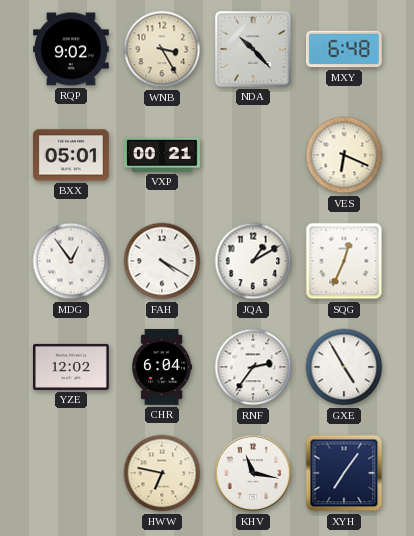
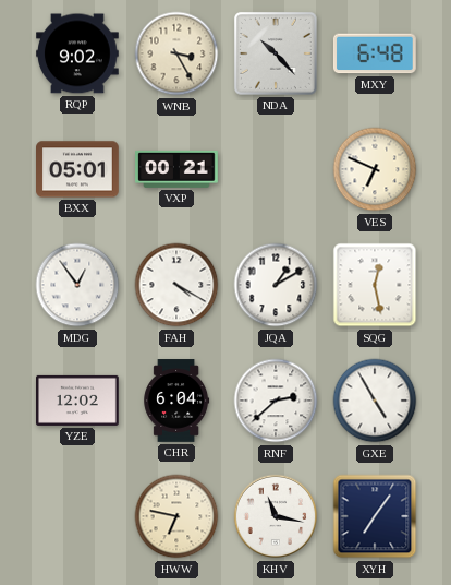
VES: 6:19 -> 6:49
SQG: 12:34 -> 12:28
RNF: 2:36 -> 2:38
